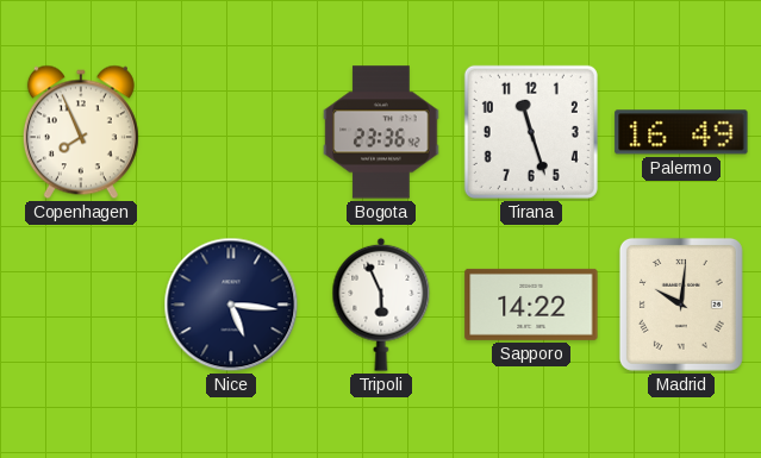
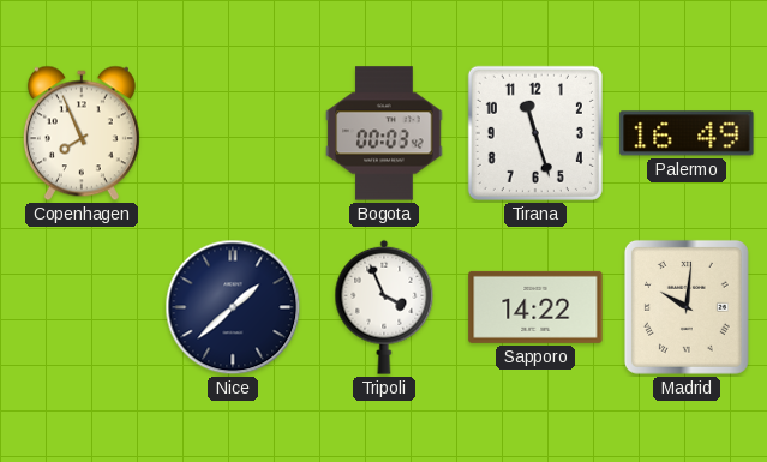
Bogota: 23:36 -> 00:03
Nice: 5:16 -> 1:38
Tripoli: 5:56 -> 3:56
